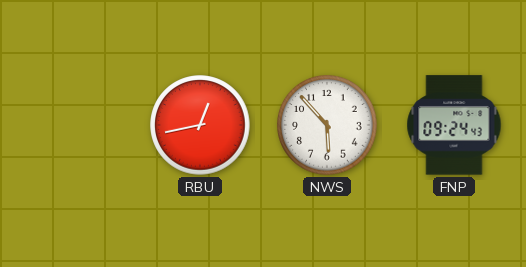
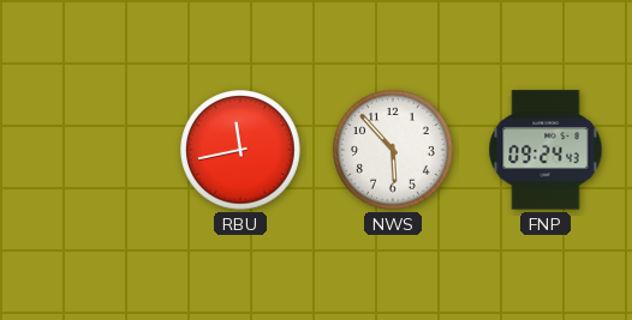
RBU: 12:43 -> 11:43
